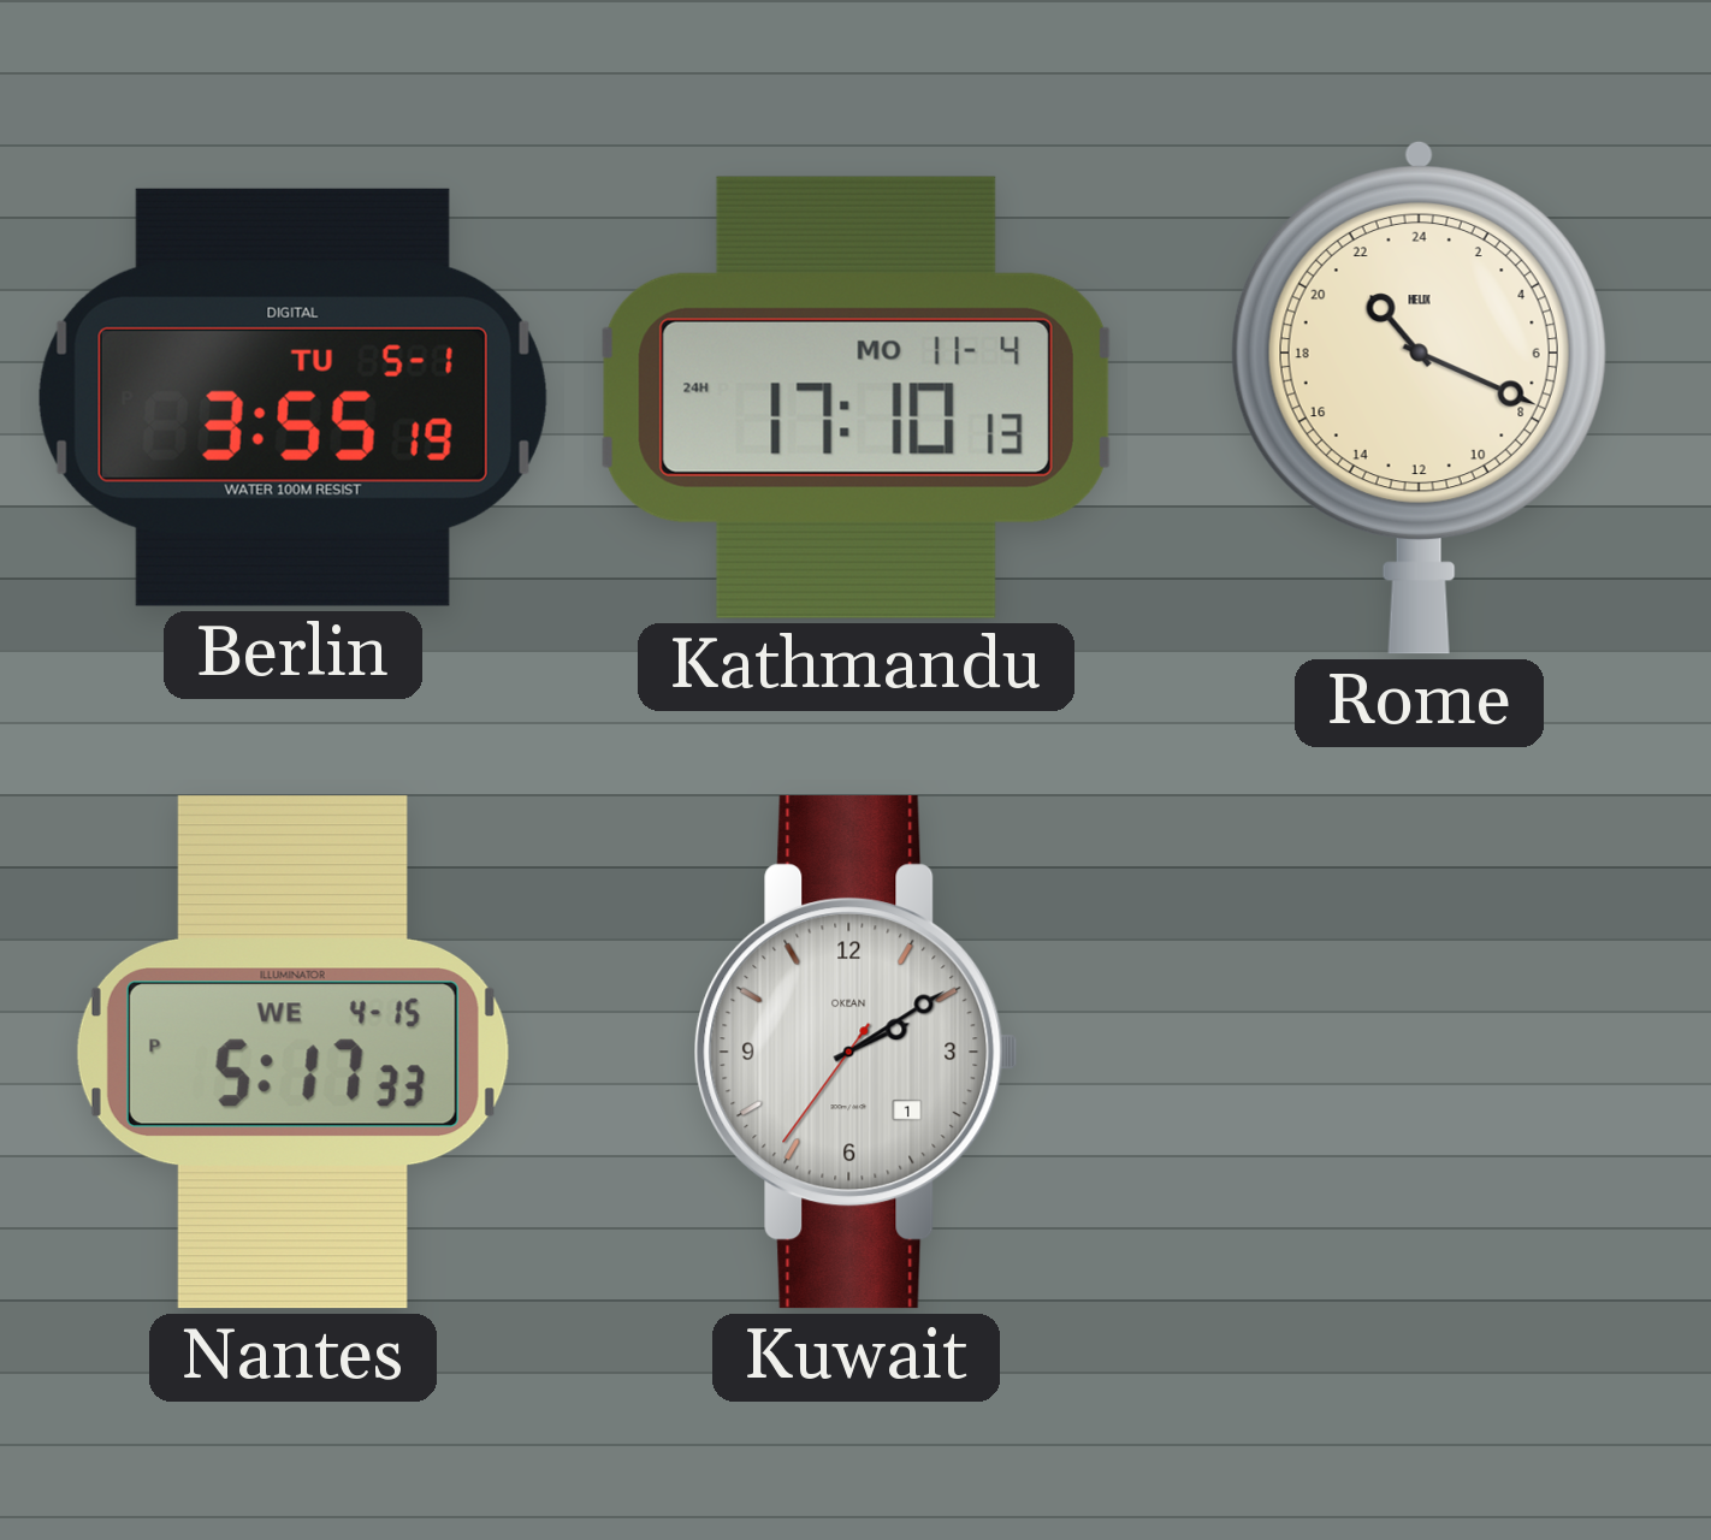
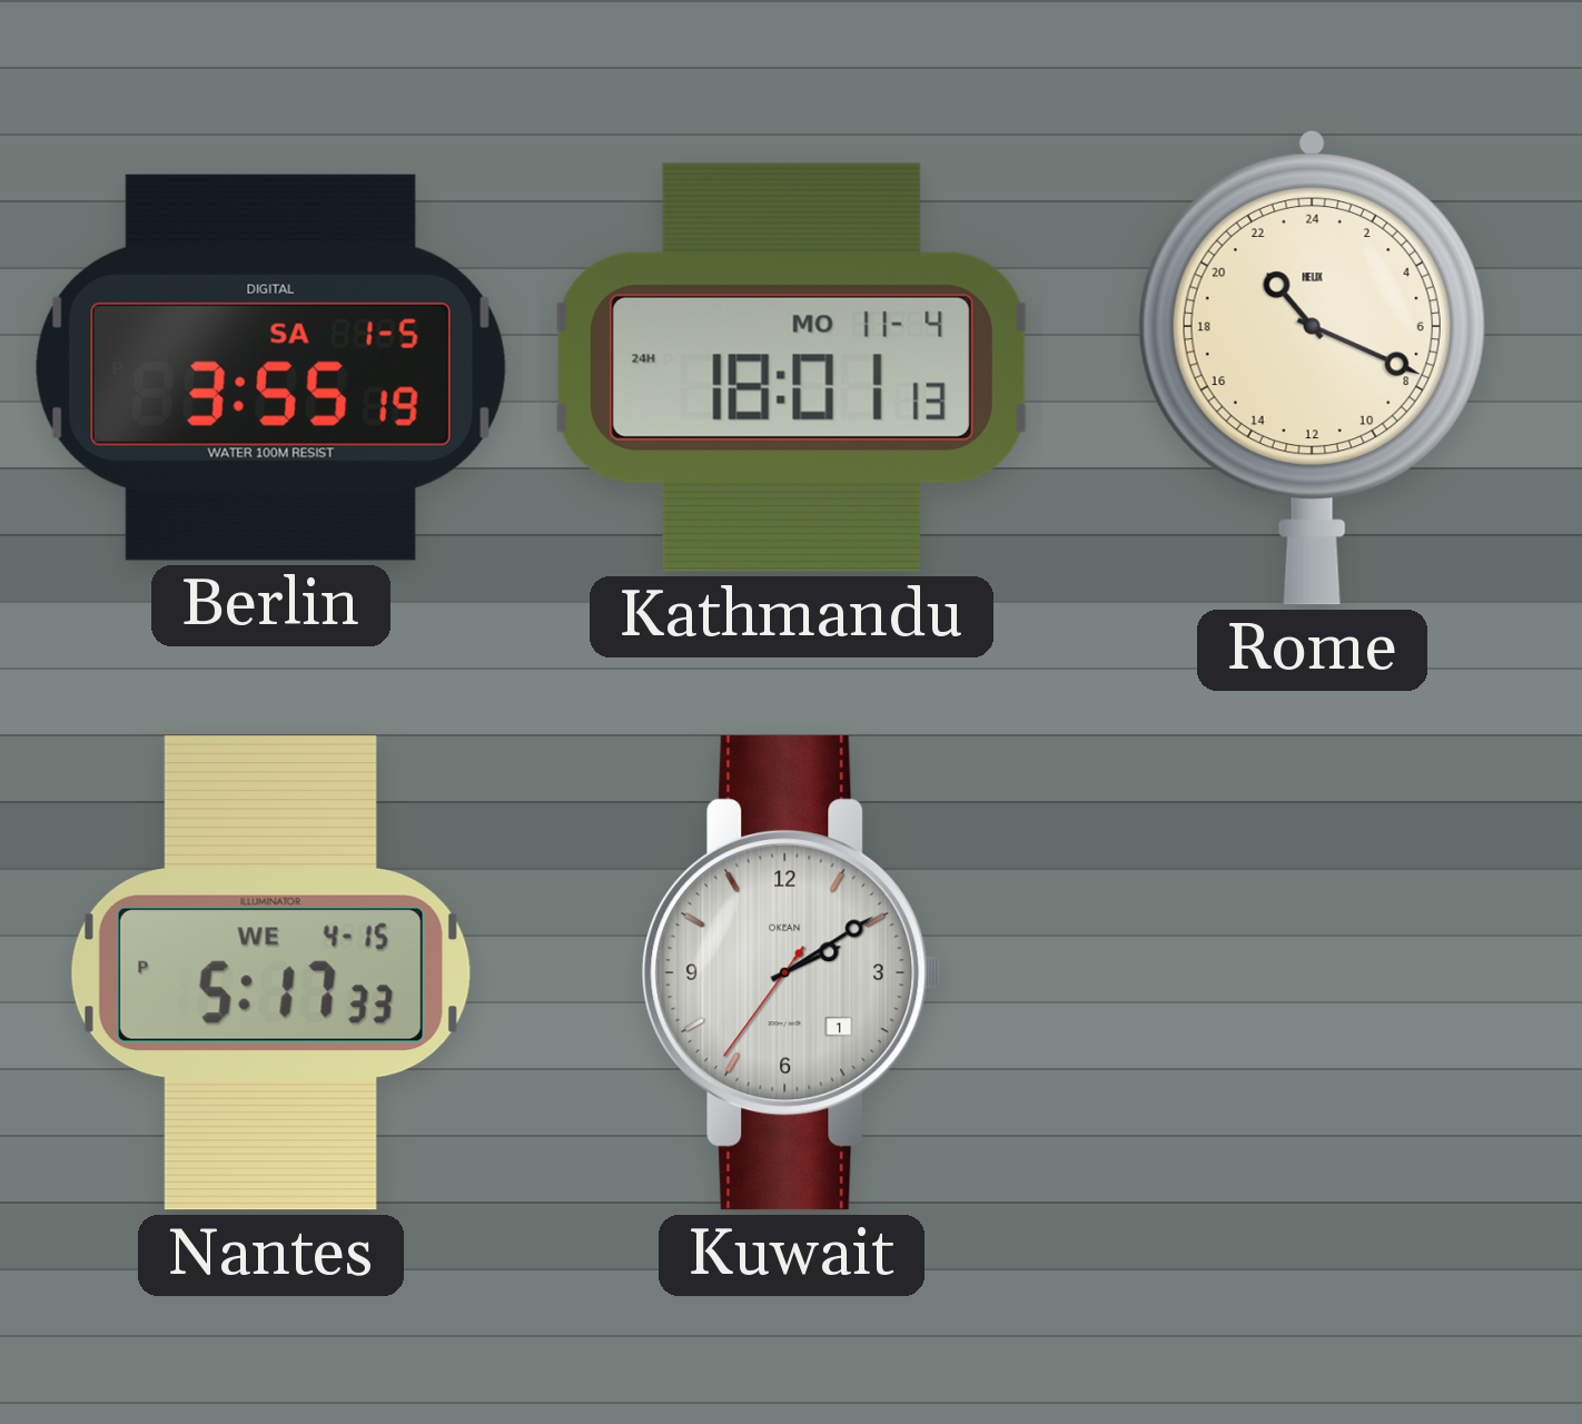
Berlin date: TU 5-1 -> SA 1-5
Kathmandu: 17:10 -> 18:01
